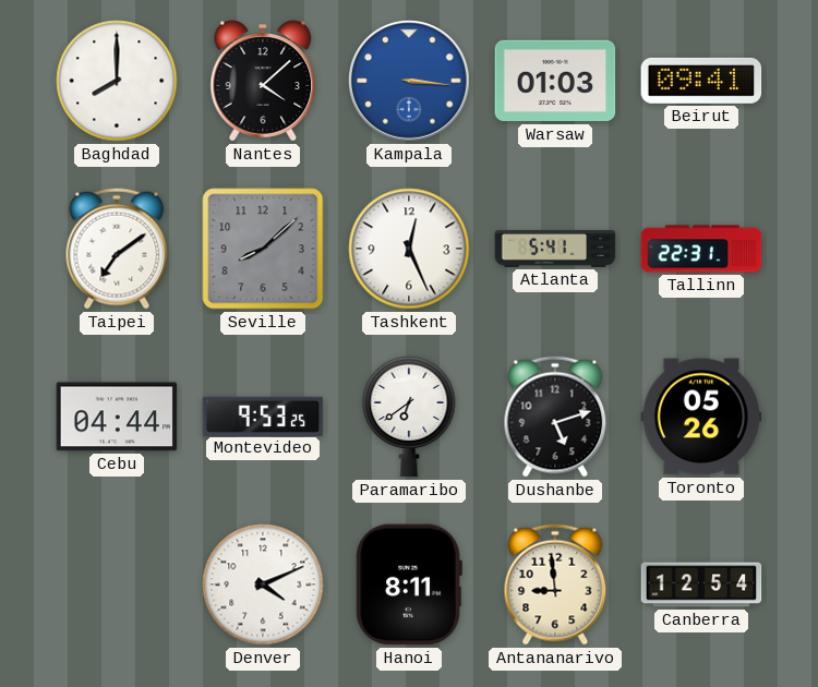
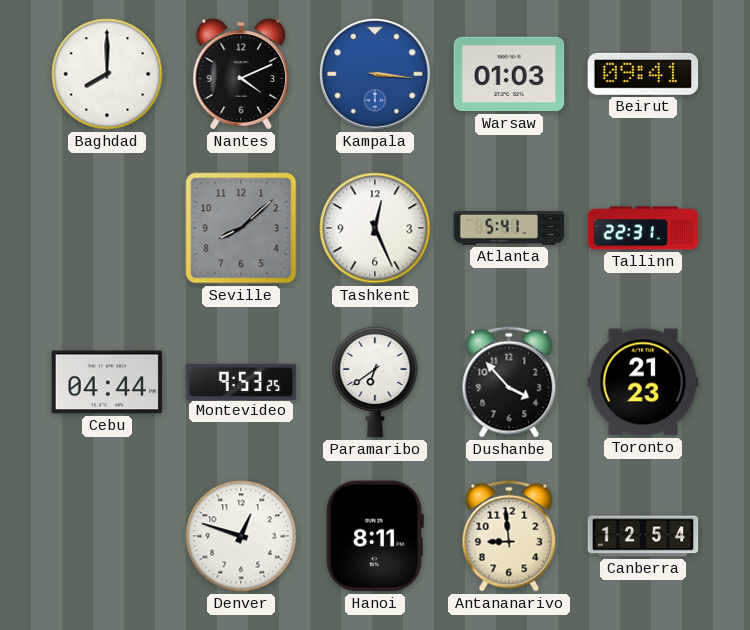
Nantes: 4:08 -> 4:11
Taipei: 7:09 -> none
Dushanbe: 5:12 -> 3:53
Toronto: 05:26 -> 21:23
Denver: 4:11 -> 12:48
